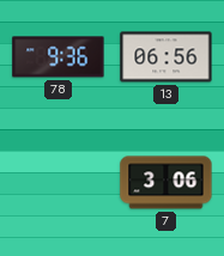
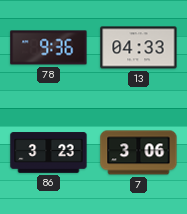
13: 06:56 -> 04:33
86: none -> 3:23
